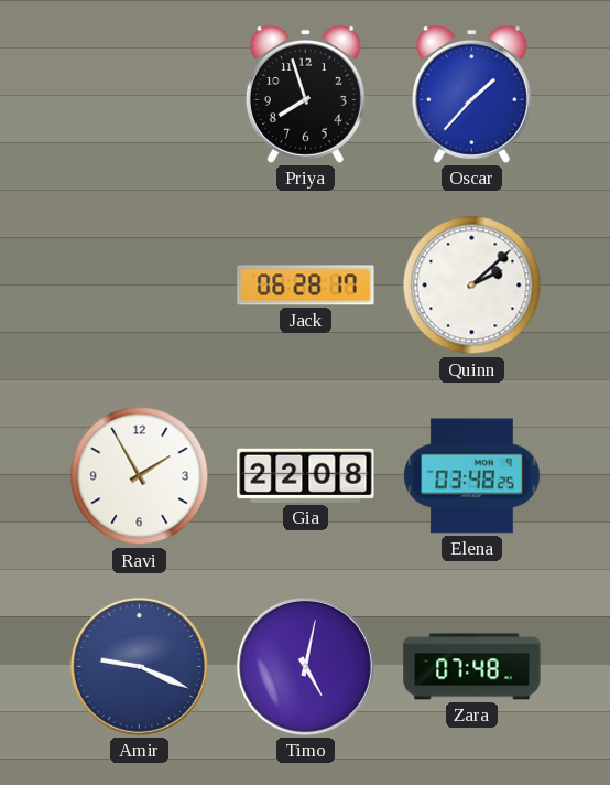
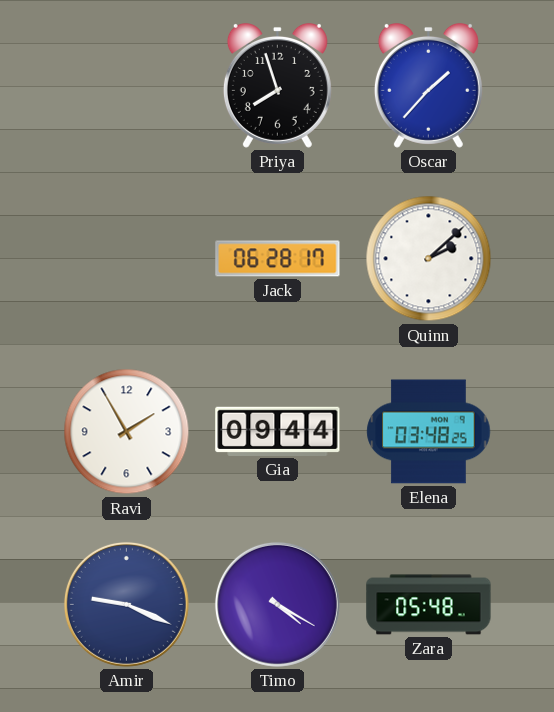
Gia: 22:08 -> 09:44
Timo: 5:02 -> 4:20
Zara: 07:48 -> 05:48
